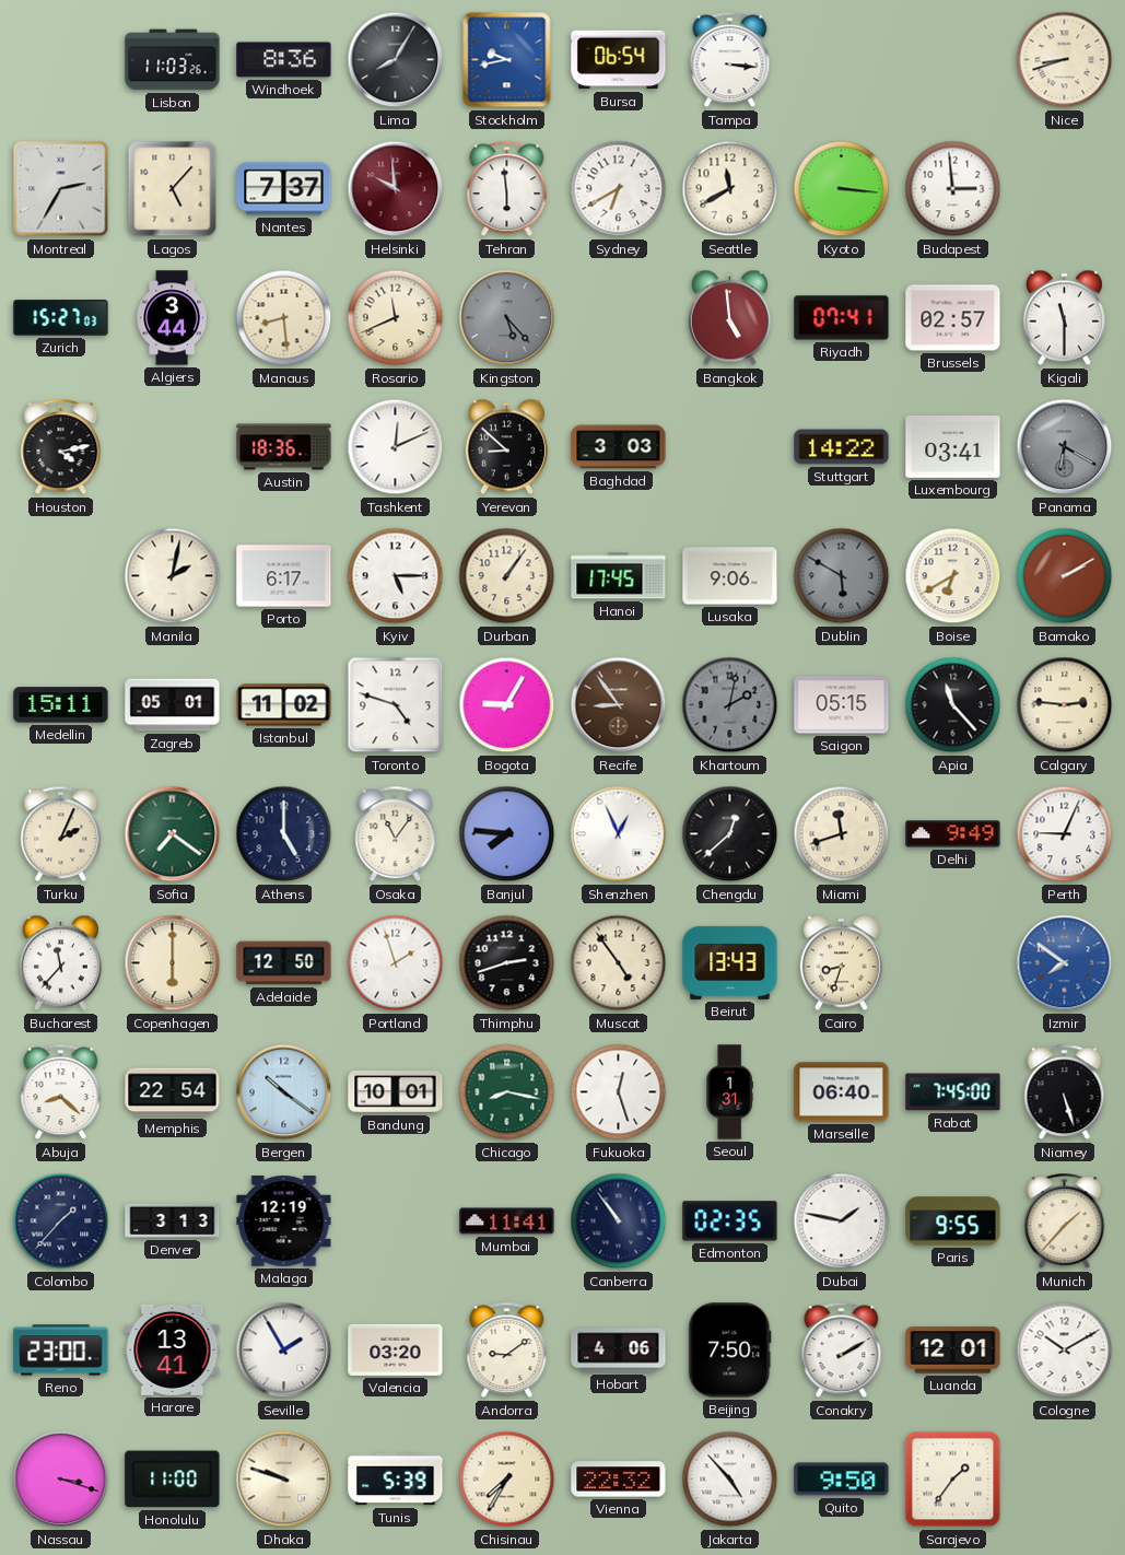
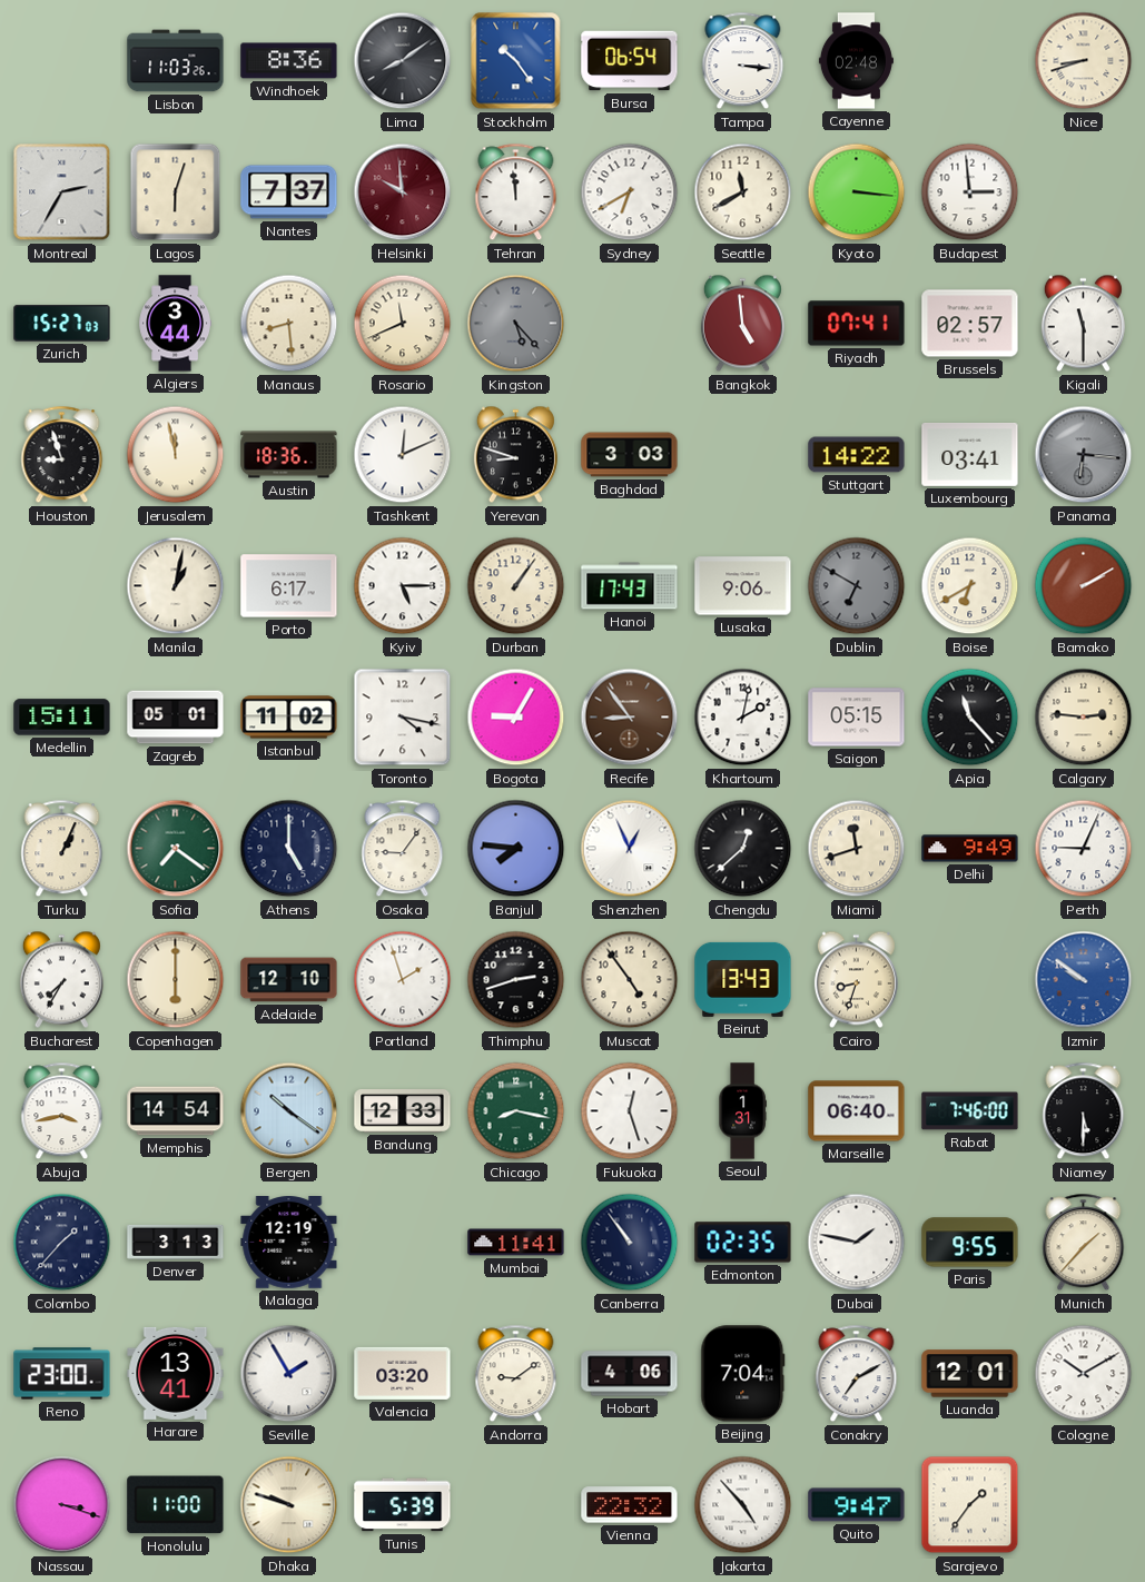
Lima: 8:05 -> 8:09
Stockholm: 9:43 -> 10:24
Cayenne: none -> 02:48
Lagos: 5:07 -> 6:03
Tehran: 5:59 -> 11:59
Houston: 4:13 -> 8:57
Jerusalem: none -> 11:58
Yerevan: 8:52 -> 8:48
Panama: 6:20 -> 6:16
Manila: 2:02 -> 1:02
Hanoi: 17:45 -> 17:43
Dublin: 5:50 -> 6:50
Toronto: 4:48 -> 4:17
Khartoum dial: grey -> white
Turku: 2:04 -> 1:04
Osaka: 11:06 -> 9:06
Bucharest: 11:37 -> 7:35
Adelaide: 12:50 -> 12:10
Izmir: 7:51 -> 9:51
Abuja: 8:22 -> 3:43
Memphis: 22:54 -> 14:54
Bandung: 10:01 -> 12:33
Rabat: 7:45 -> 7:46
Niamey: 5:27 -> 5:30
Beijing: 7:50 -> 7:04
Conakry: 2:10 -> 7:10
Chisinau: 7:35 -> none
Quito: 9:50 -> 9:47
